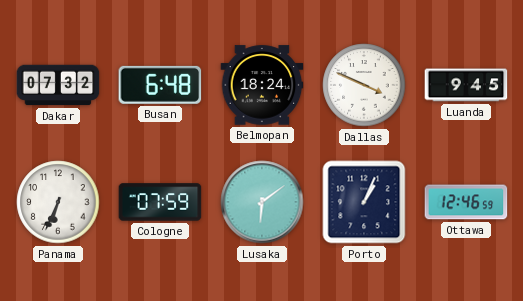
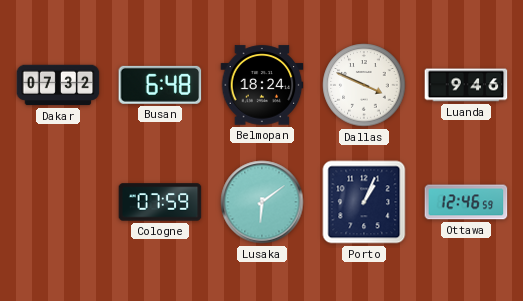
Luanda: 9:45 -> 9:46
Panama: 6:34 -> none
